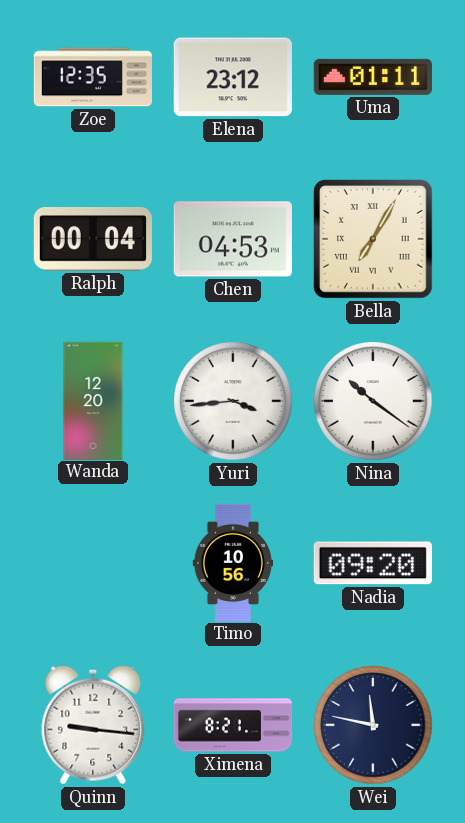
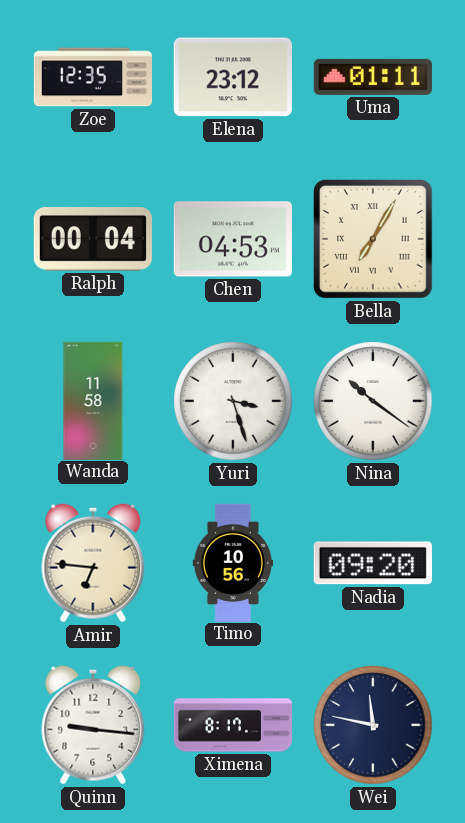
Wanda: 12:20 -> 11:58
Yuri: 3:44 -> 3:27
Amir: none -> 6:46
Ximena: 8:21 -> 8:17
